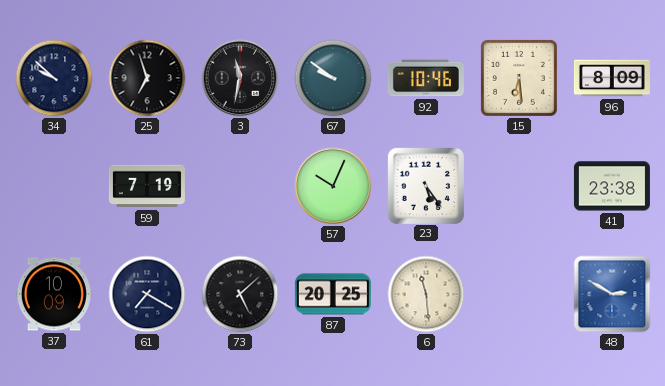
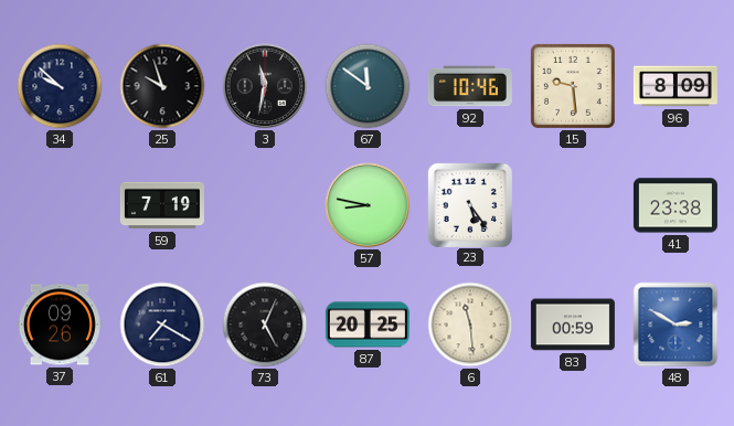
25: 6:57 -> 9:57
67: 9:51 -> 11:51
15: 6:29 -> 9:29
57: 10:04 -> 8:47
37: 10:09 -> 09:26
73: 5:08 -> 5:04
83: none -> 00:59
